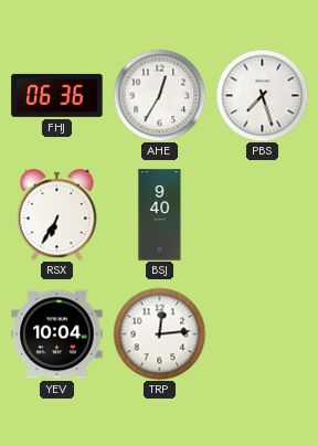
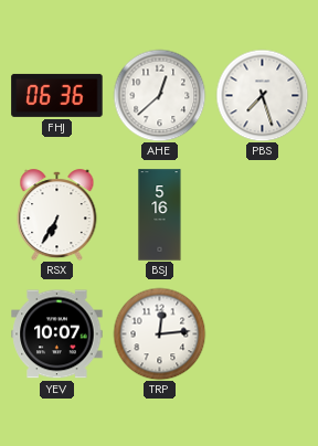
AHE: 12:35 -> 12:38
BSJ: 9:40 -> 5:16
YEV: 10:04 -> 10:07
